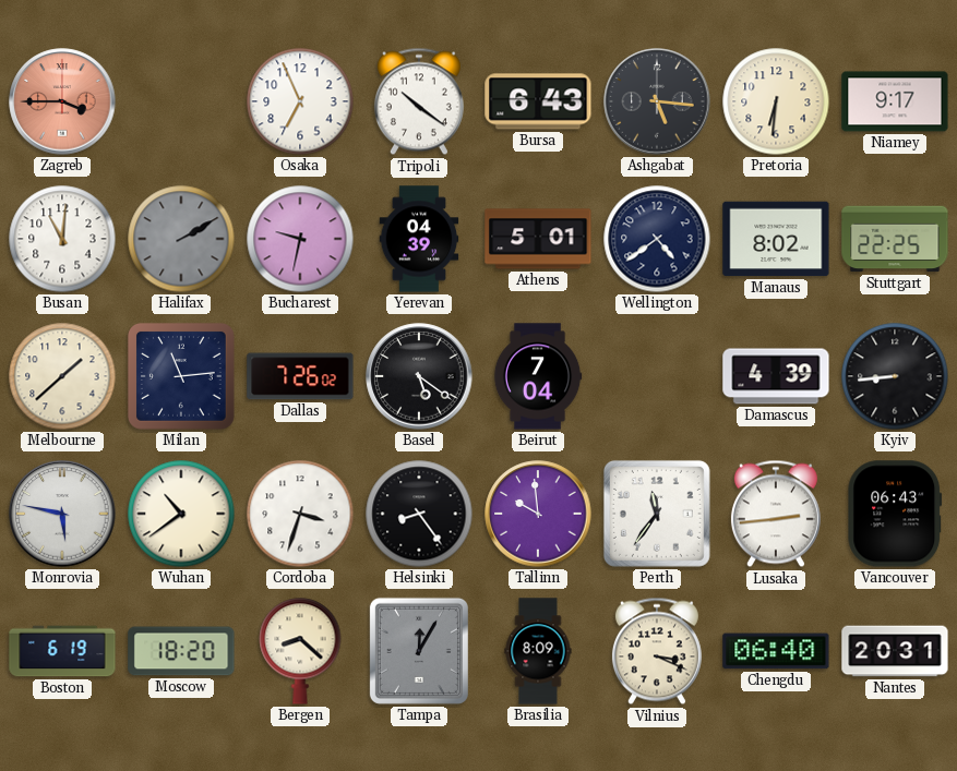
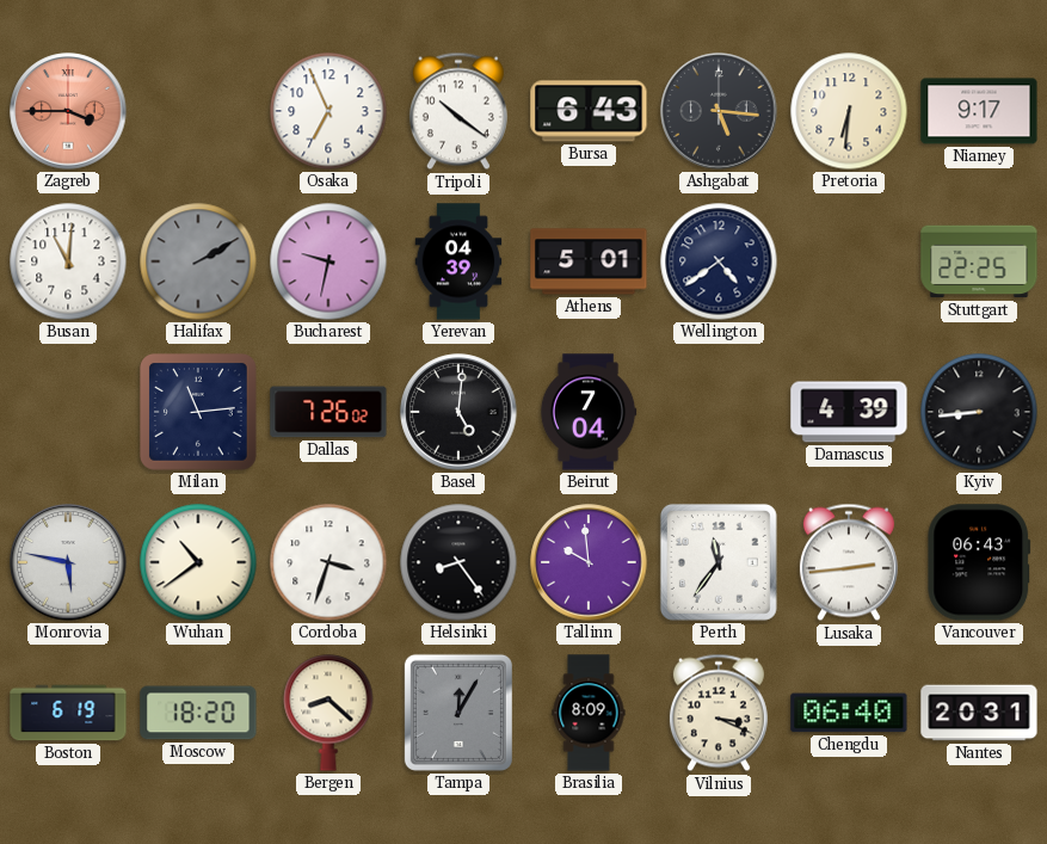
Manaus: 8:02 -> none
Melbourne: 1:38 -> none
Basel: 5:21 -> 5:01
